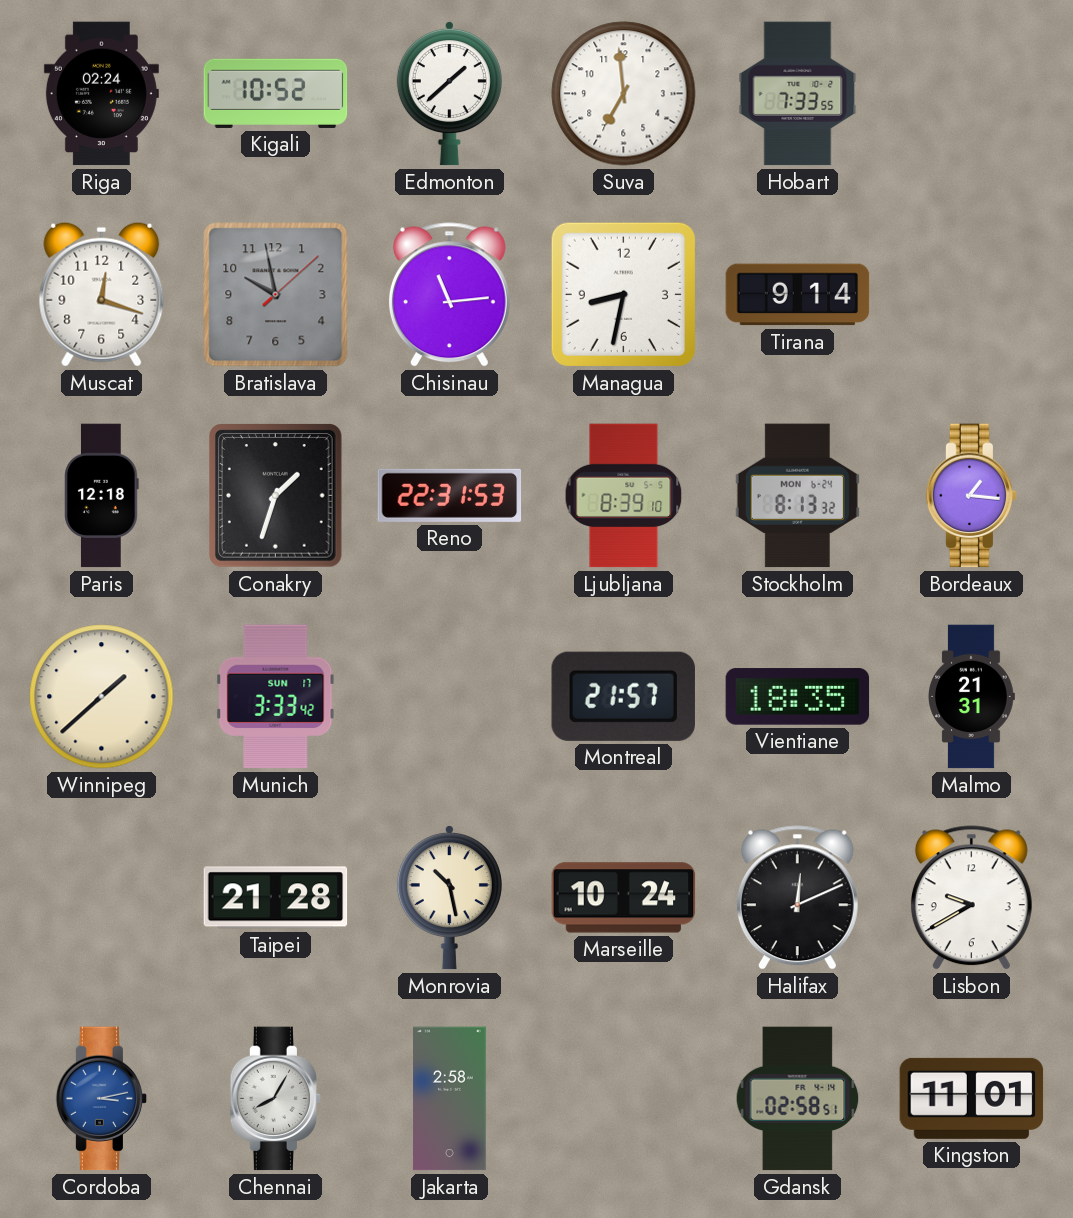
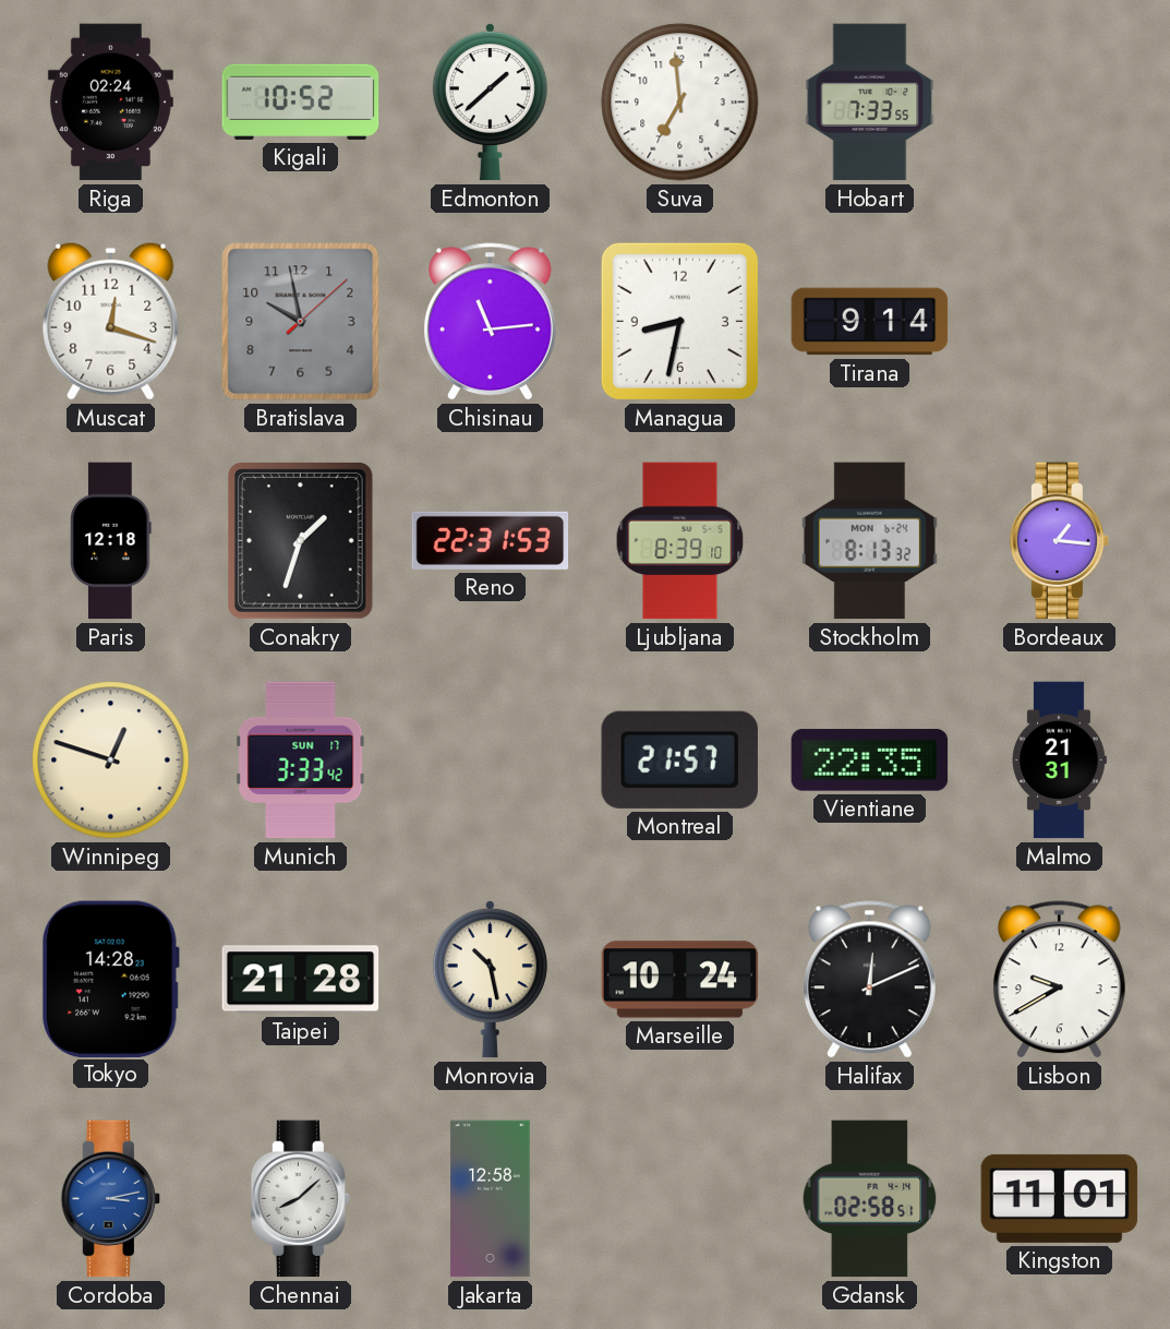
Winnipeg: 1:38 -> 12:48
Vientiane: 18:35 -> 22:35
Tokyo: none -> 14:28
Chennai: 8:05 -> 8:08
Jakarta: 2:58 -> 12:58
